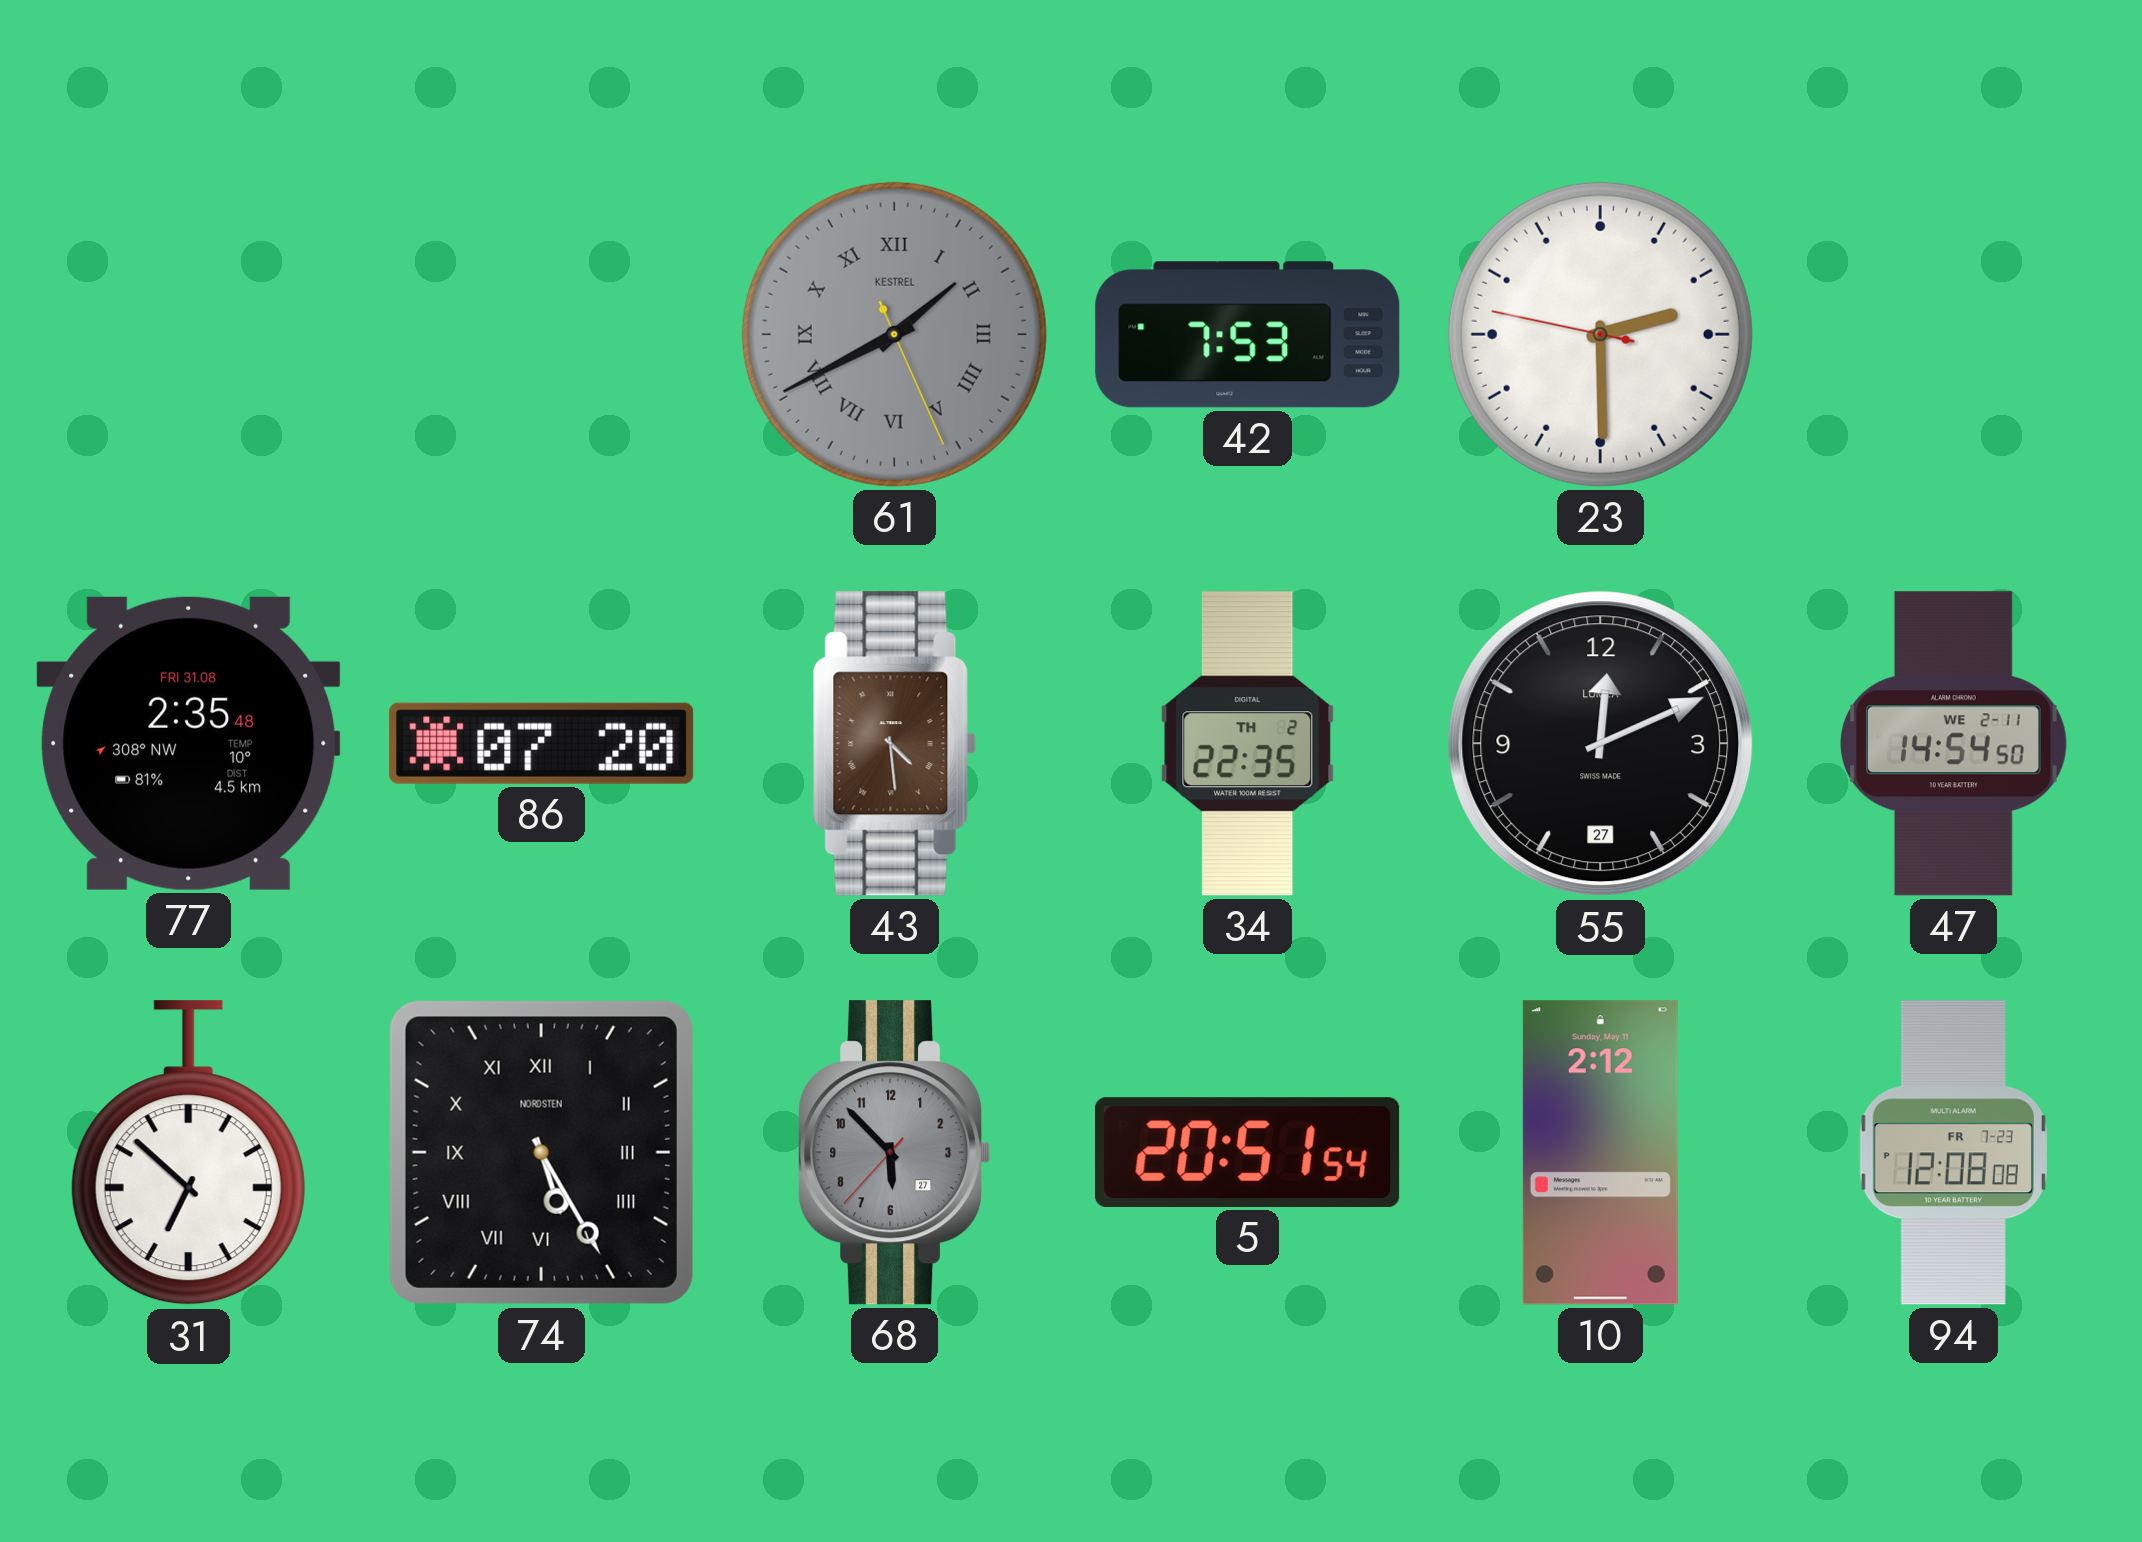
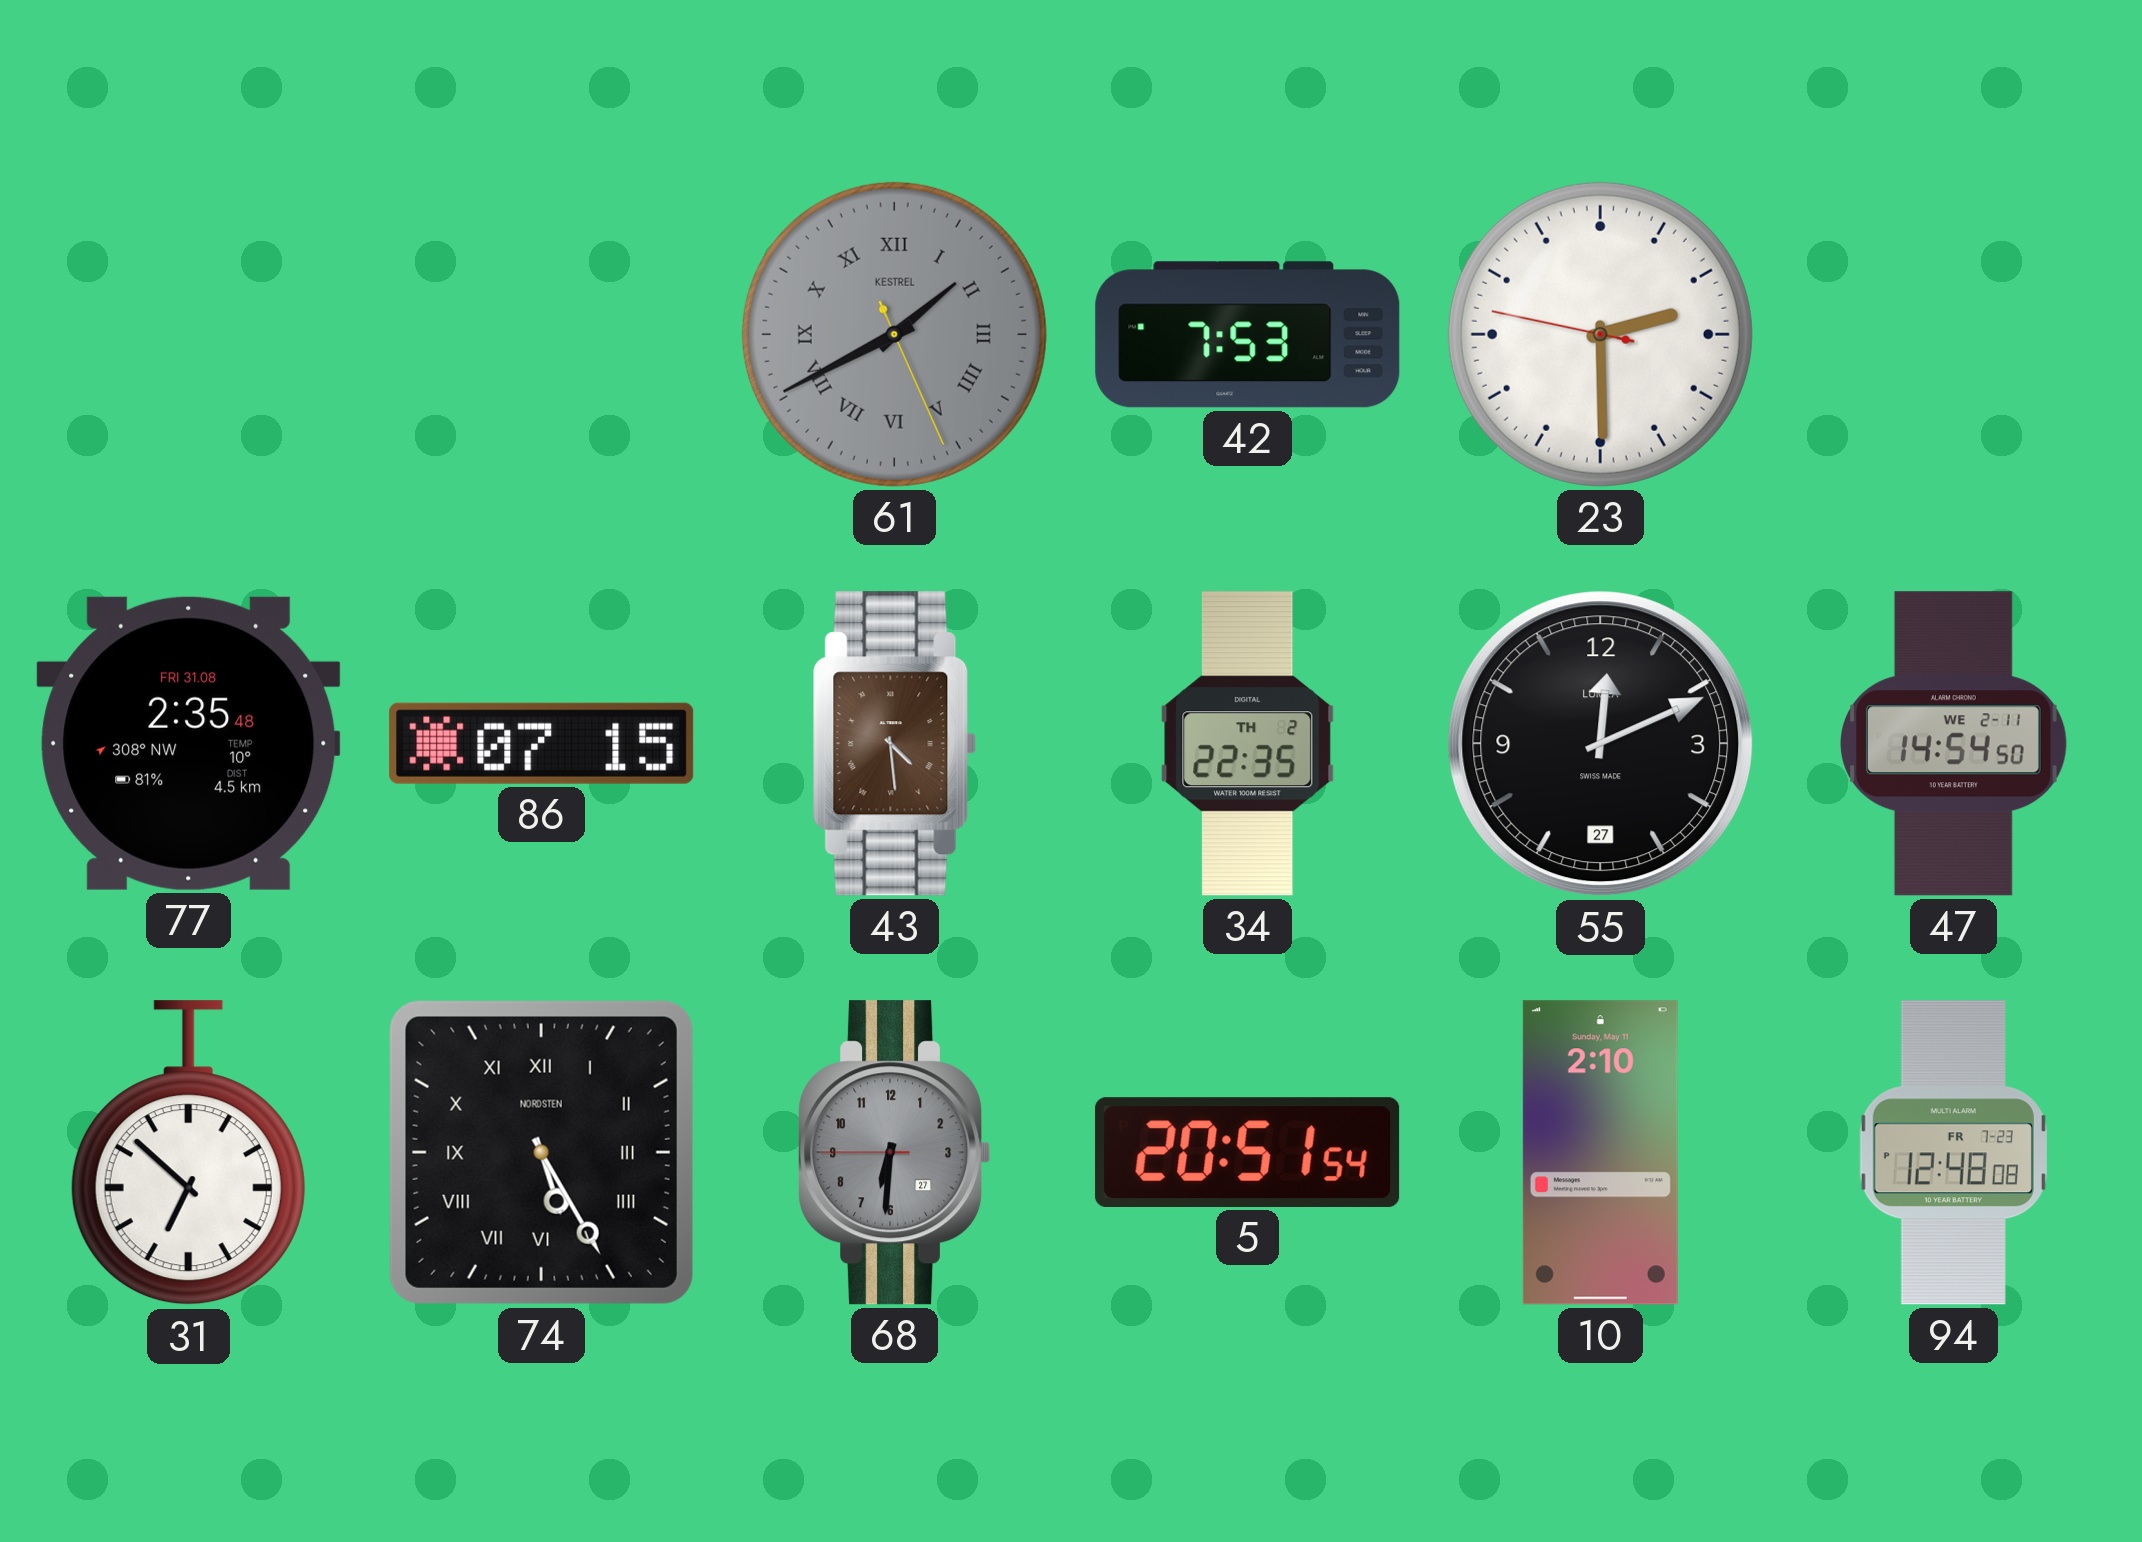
86: 07:20 -> 07:15
68: 5:52 -> 6:30
10: 2:12 -> 2:10
94: 12:08 -> 12:48
